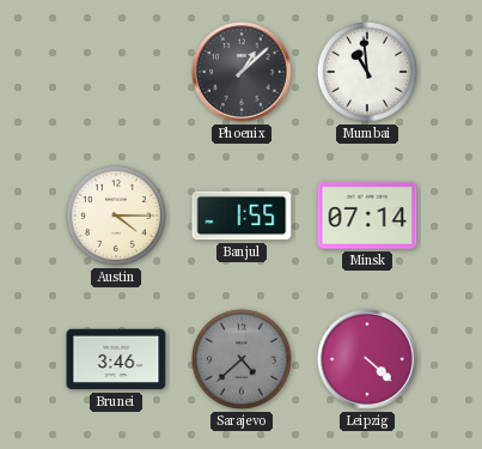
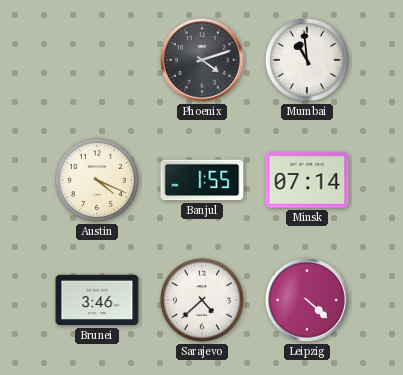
Phoenix: 1:08 -> 4:12
Austin: 4:15 -> 4:19
Sarajevo dial: grey -> white
